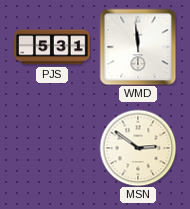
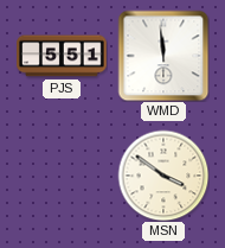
PJS: 5:31 -> 5:51
MSN: 2:51 -> 3:51
